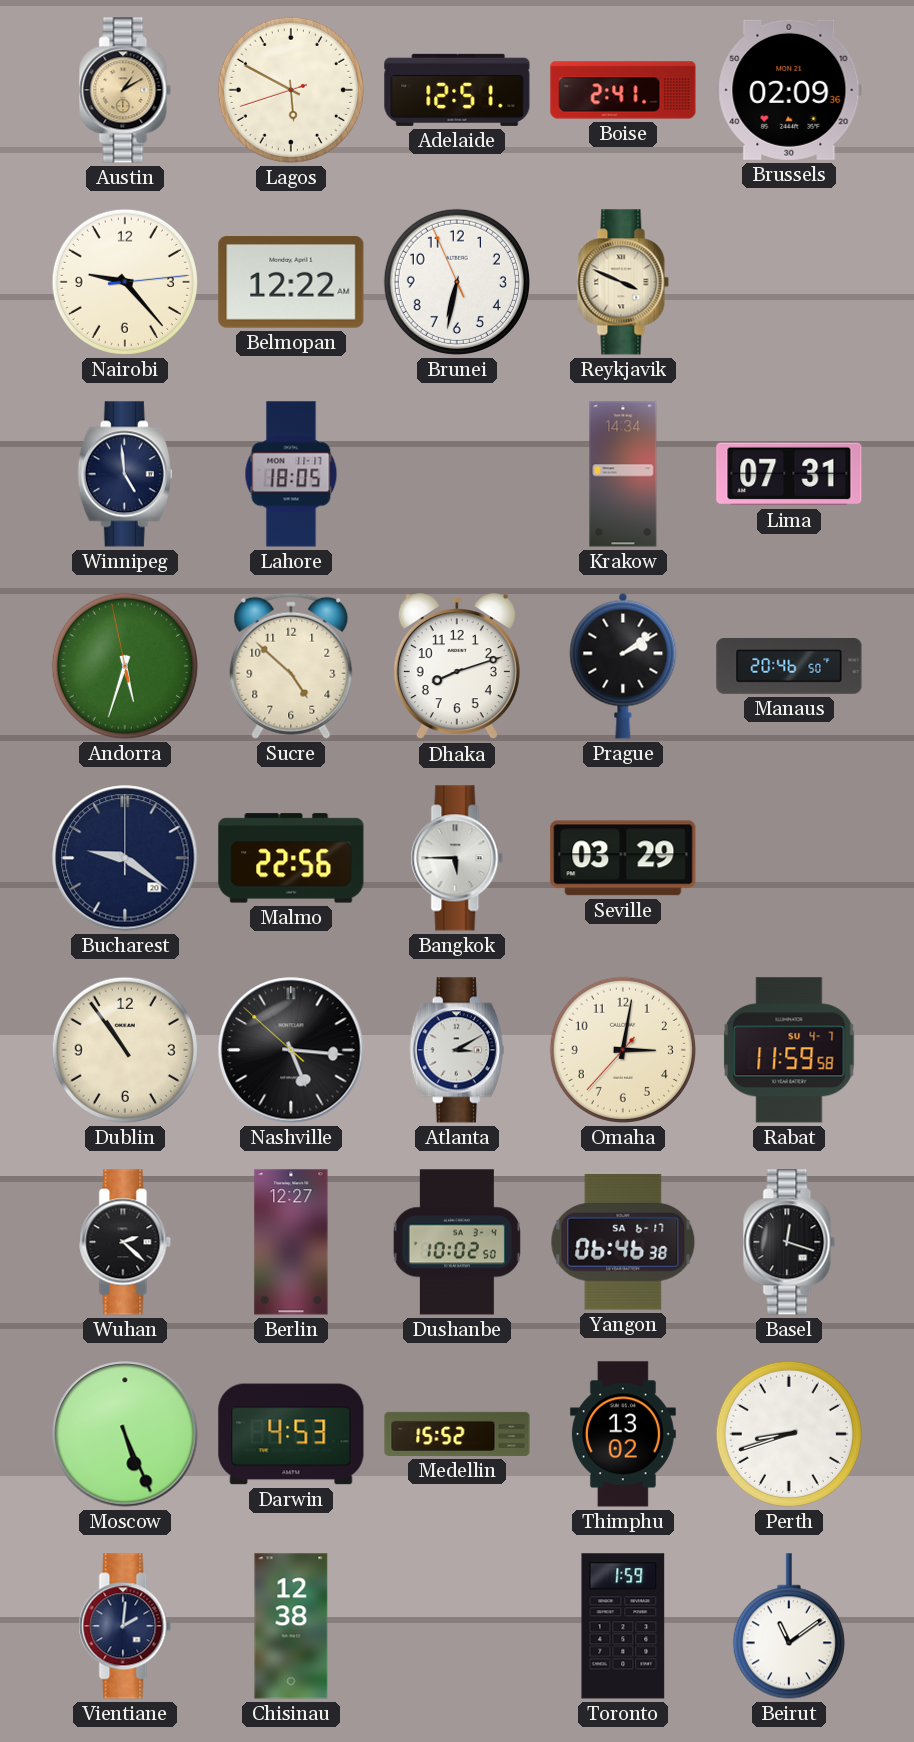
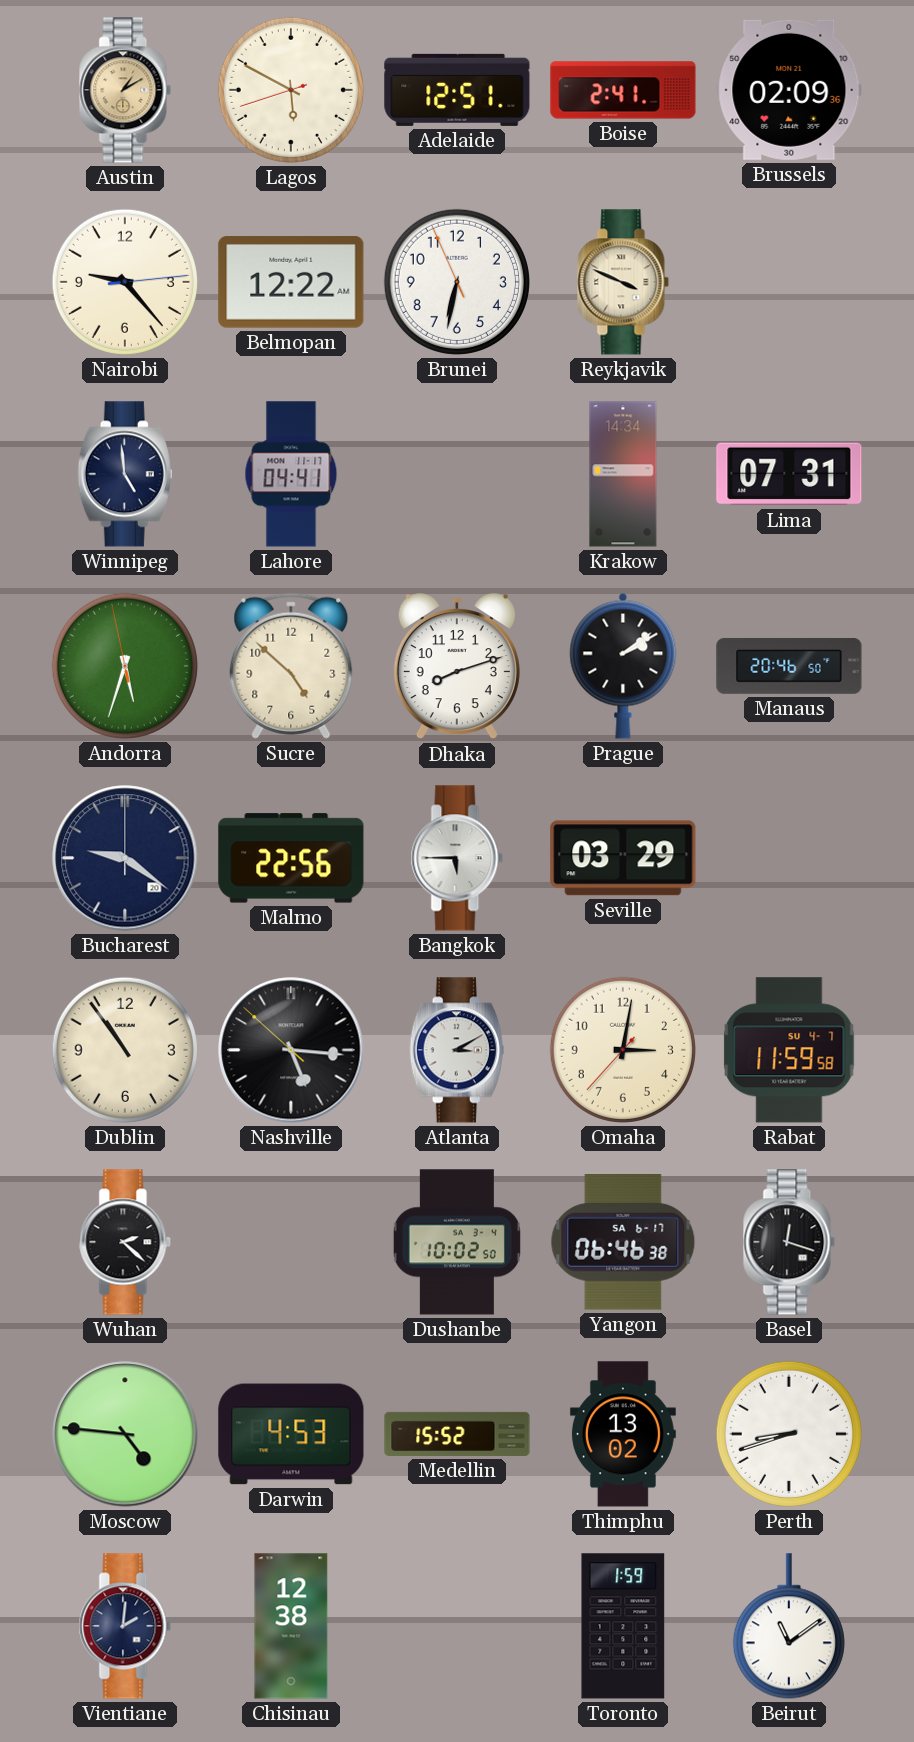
Lahore: 18:05 -> 04:41
Berlin: 12:27 -> none
Moscow: 5:26 -> 4:46
